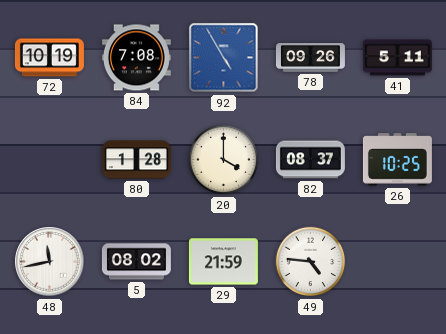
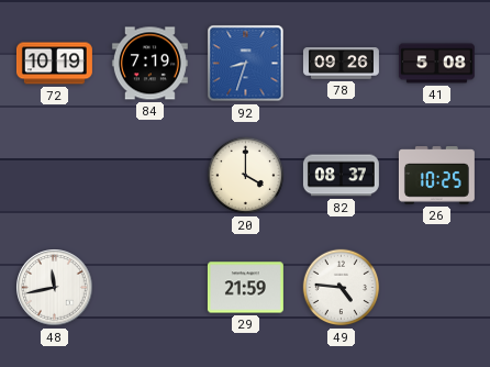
84: 7:08 -> 7:19
92: 4:55 -> 8:33
41: 5:11 -> 5:08
80: 1:28 -> none
5: 08:02 -> none
